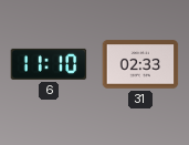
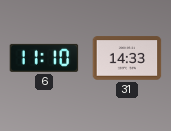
31: 02:33 -> 14:33
